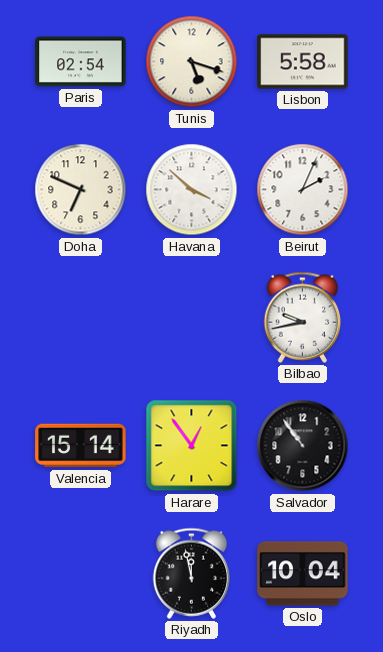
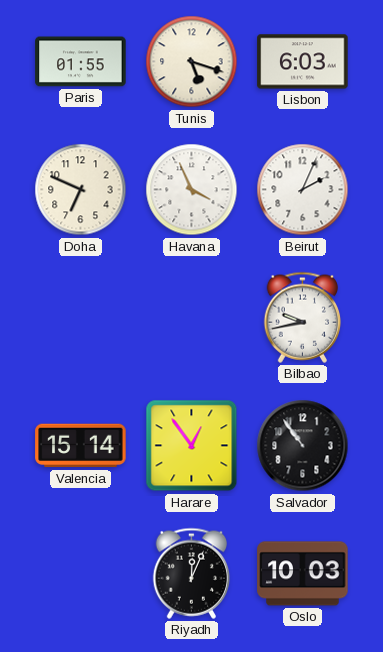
Paris: 02:54 -> 01:55
Lisbon: 5:58 -> 6:03
Havana: 3:52 -> 3:56
Riyadh: 11:58 -> 12:04
Oslo: 10:04 -> 10:03
